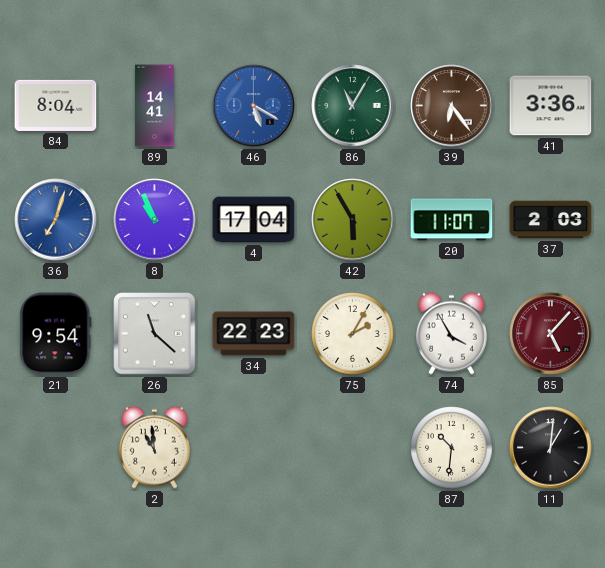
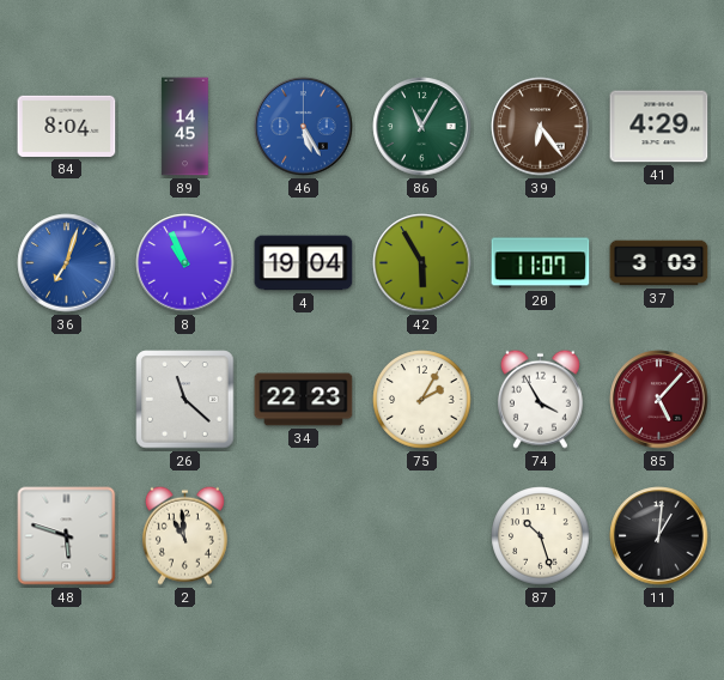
89: 14:41 -> 14:45
46: 5:20 -> 5:25
41: 3:36 -> 4:29
4: 17:04 -> 19:04
37: 2:03 -> 3:03
21: 9:54 -> none
48: none -> 5:48
87: 10:31 -> 10:27
